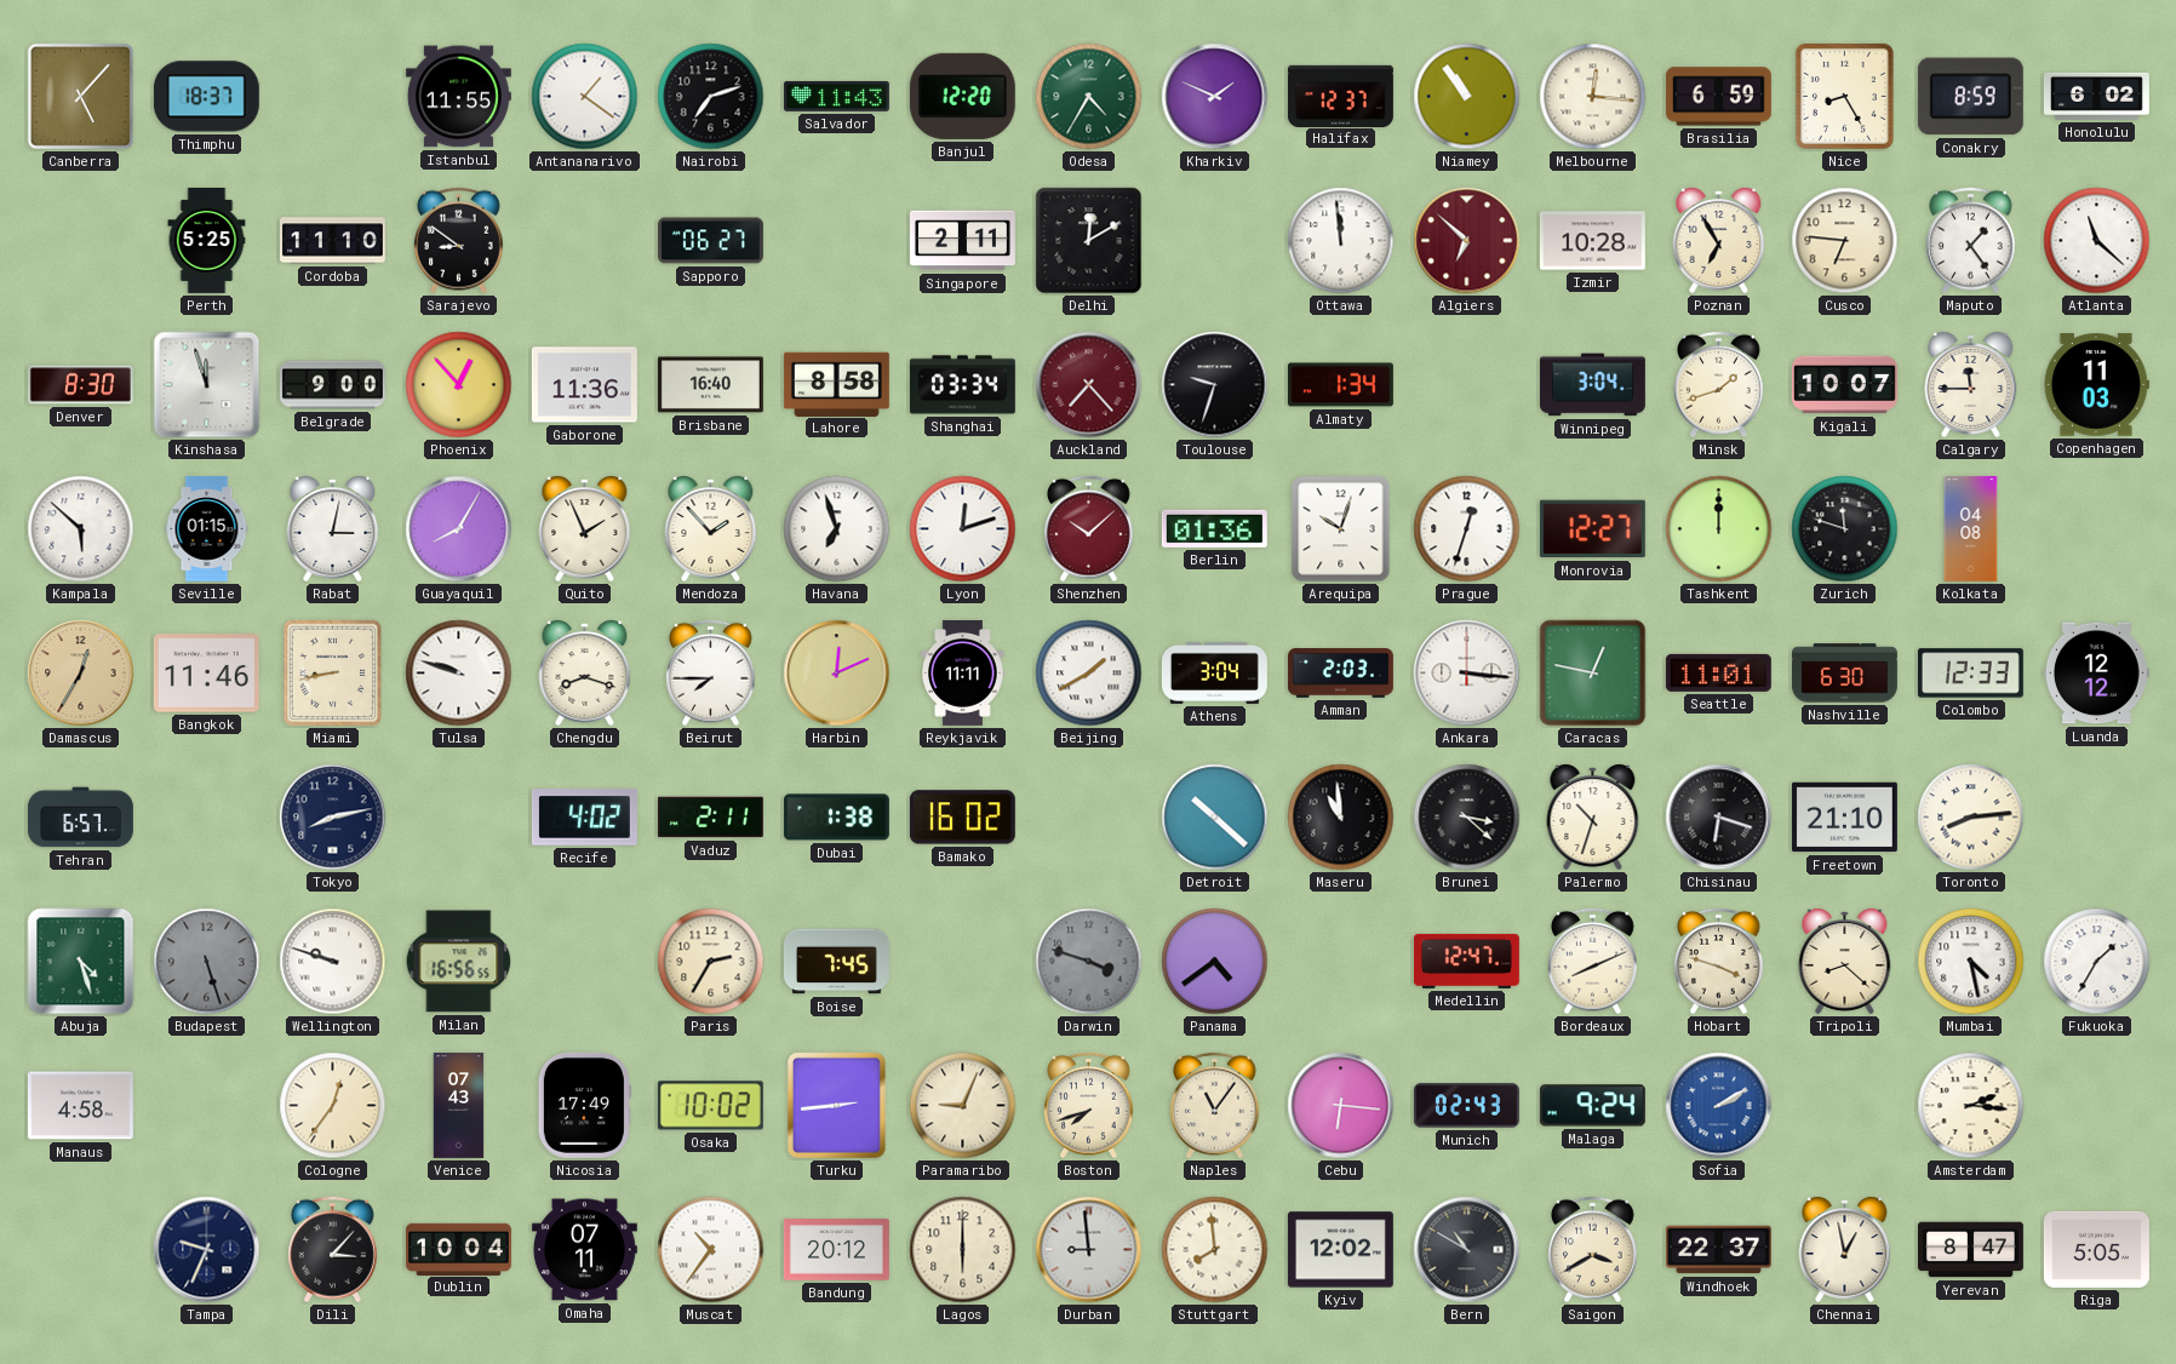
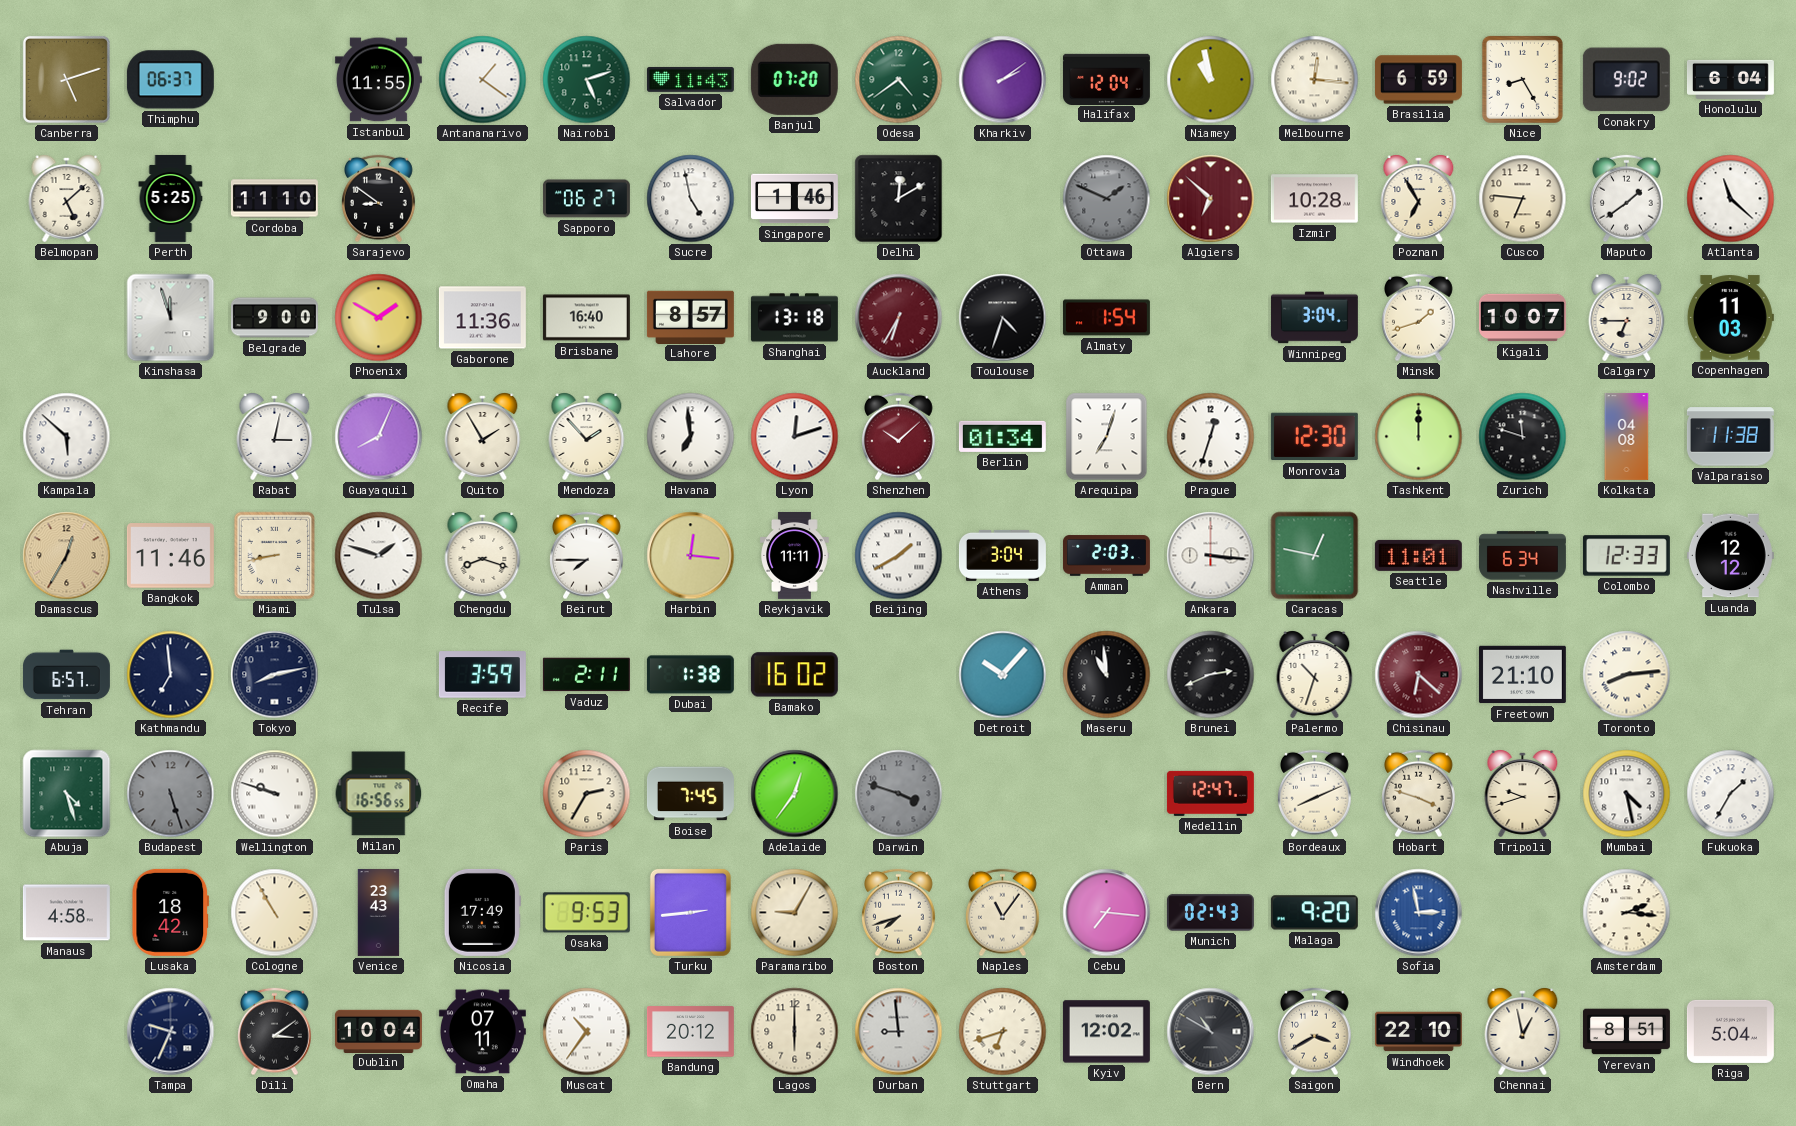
Canberra: 5:07 -> 5:12
Thimphu: 18:37 -> 06:37
Nairobi: 7:12 -> 5:12
Nairobi dial: black -> green
Banjul: 12:20 -> 07:20
Odesa: 4:35 -> 4:39
Kharkiv: 1:49 -> 2:09
Halifax: 12:37 -> 12:04
Niamey: 10:54 -> 10:58
Conakry: 8:59 -> 9:02
Honolulu: 6:02 -> 6:04
Belmopan: none -> 5:08
Sucre: none -> 4:58
Singapore: 2:11 -> 1:46
Ottawa: 11:59 -> 1:49
Ottawa dial: white -> grey
Maputo: 1:24 -> 1:39
Denver: 8:30 -> none
Phoenix: 12:53 -> 1:50
Lahore: 8:58 -> 8:57
Shanghai: 03:34 -> 13:18
Auckland: 7:23 -> 6:35
Toulouse: 9:33 -> 4:33
Almaty: 1:34 -> 1:54
Calgary: 11:45 -> 6:45
Seville: 01:15 -> none
Guayaquil: 8:05 -> 8:04
Quito: 1:56 -> 1:55
Havana: 6:57 -> 6:59
Berlin: 01:36 -> 01:34
Arequipa: 10:03 -> 7:03
Monrovia: 12:27 -> 12:30
Valparaiso: none -> 11:38
Tulsa: 9:48 -> 1:48
Harbin: 12:11 -> 12:16
Nashville: 6:30 -> 6:34
Kathmandu: none -> 6:59
Recife: 4:02 -> 3:59
Detroit: 10:22 -> 10:07
Brunei: 3:22 -> 2:41
Chisinau: 6:18 -> 6:22
Chisinau dial: black -> burgundy
Adelaide: none -> 12:36
Panama: 4:39 -> none
Tripoli: 8:22 -> 9:42
Lusaka: none -> 18:42
Cologne: 12:36 -> 10:55
Venice: 07:43 -> 23:43
Osaka: 10:02 -> 9:53
Paramaribo: 9:04 -> 9:05
Cebu: 6:16 -> 7:16
Malaga: 9:24 -> 9:20
Sofia: 2:10 -> 2:58
Dili: 3:07 -> 3:09
Stuttgart: 7:59 -> 6:42
Windhoek: 22:37 -> 22:10
Yerevan: 8:47 -> 8:51
Riga: 5:05 -> 5:04
